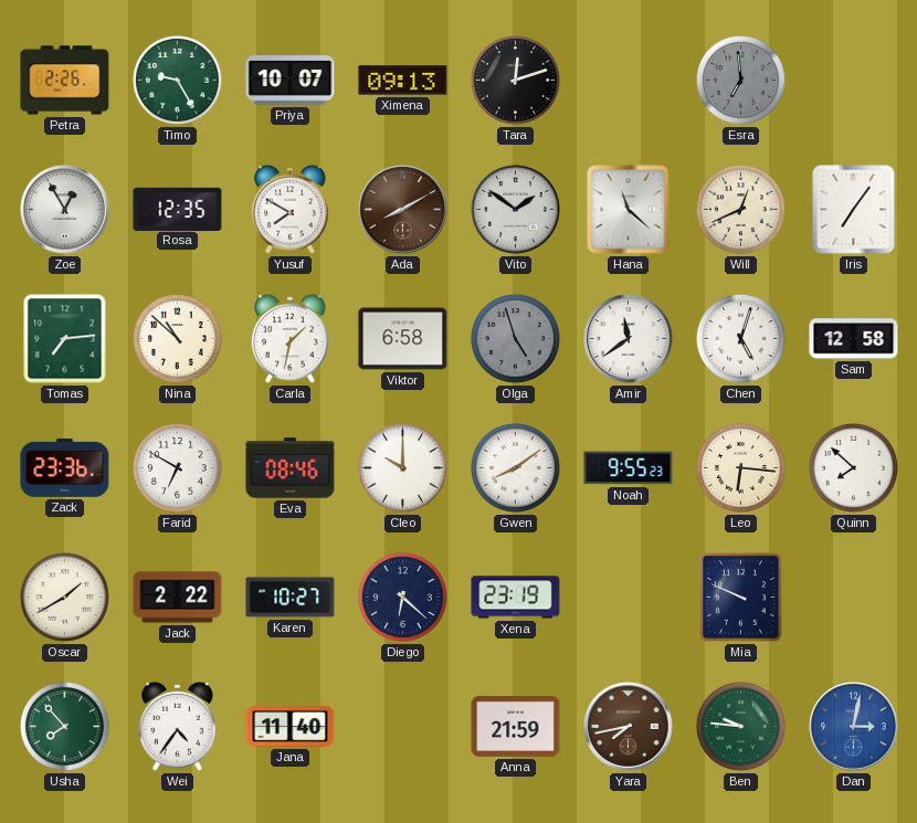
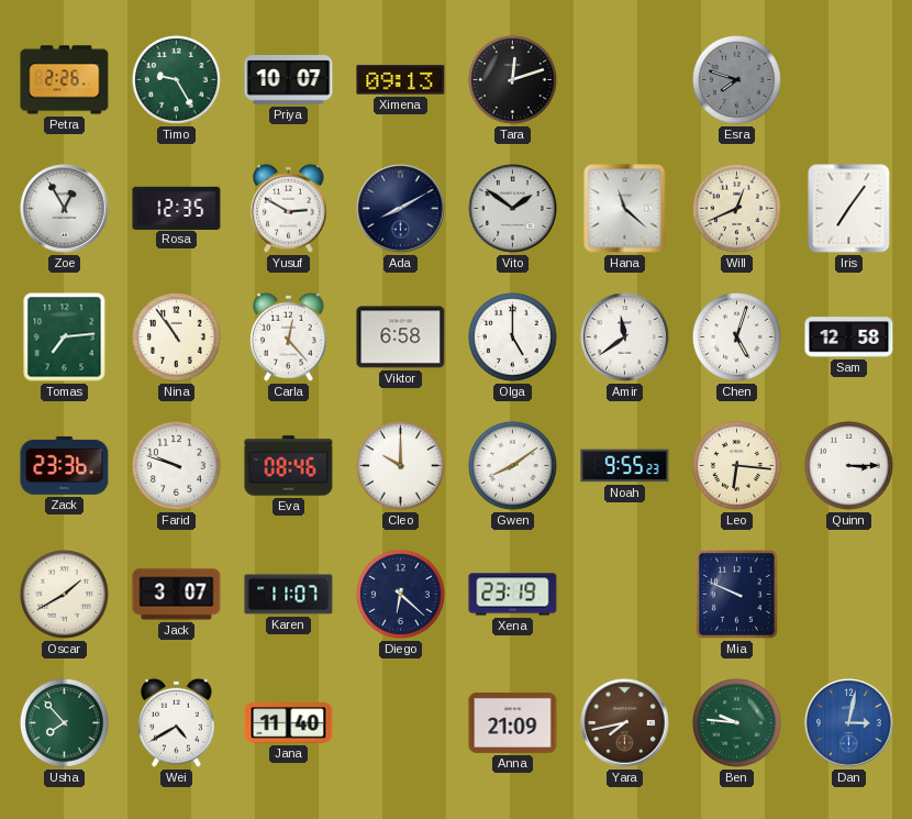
Esra: 6:59 -> 7:48
Yusuf: 7:50 -> 2:50
Ada dial: brown -> navy
Nina: 10:52 -> 10:54
Carla: 1:32 -> 12:23
Olga: 4:57 -> 5:00
Olga dial: grey -> white
Farid: 6:50 -> 9:48
Quinn: 7:52 -> 3:15
Jack: 2:22 -> 3:07
Karen: 10:27 -> 11:07
Wei: 4:36 -> 4:40
Anna: 21:59 -> 21:09
